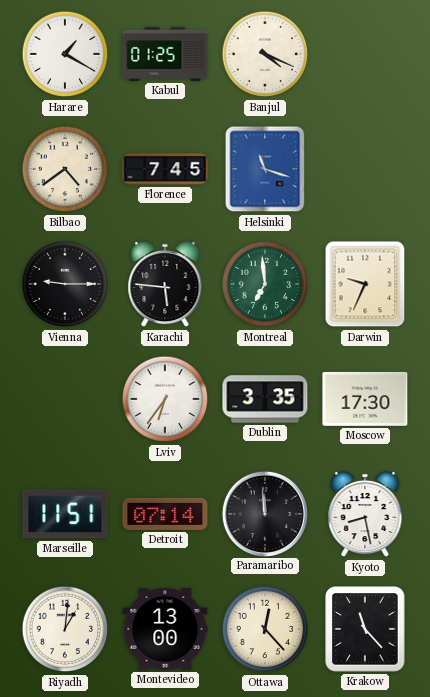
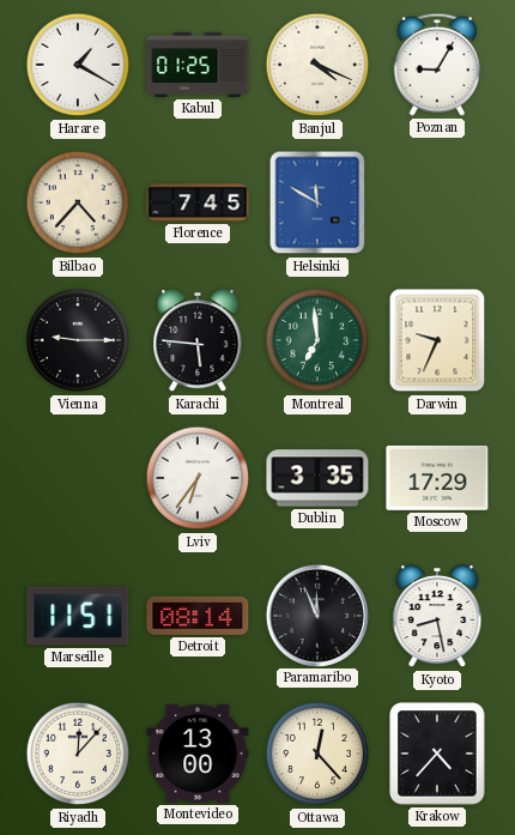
Poznan: none -> 9:05
Bilbao: 4:39 -> 4:37
Helsinki: 11:18 -> 11:50
Moscow: 17:30 -> 17:29
Detroit: 07:14 -> 08:14
Paramaribo: 11:59 -> 11:56
Riyadh: 1:01 -> 12:07
Krakow: 11:23 -> 4:37
